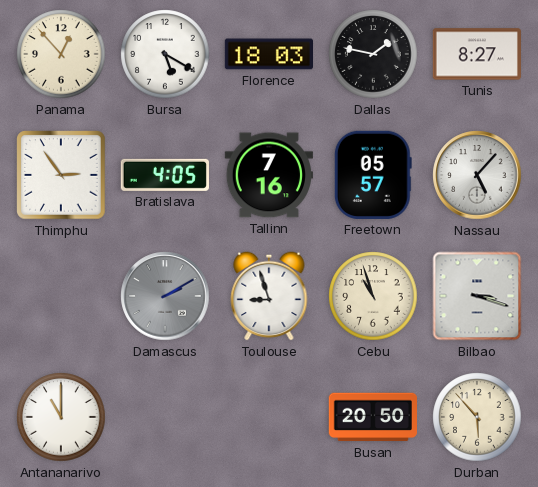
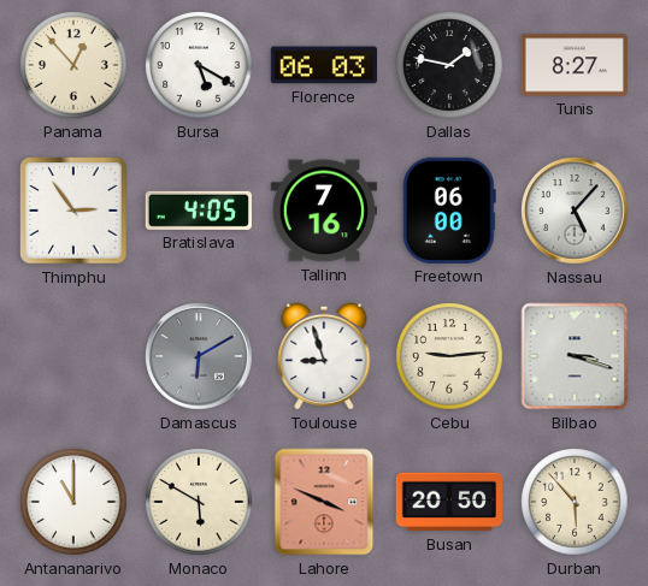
Florence: 18:03 -> 06:03
Freetown: 05:57 -> 06:00
Damascus: 2:10 -> 6:10
Cebu: 10:57 -> 9:14
Monaco: none -> 5:50
Lahore: none -> 3:49
